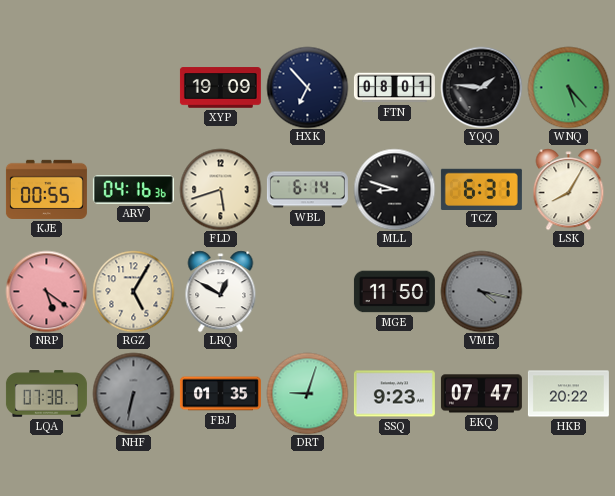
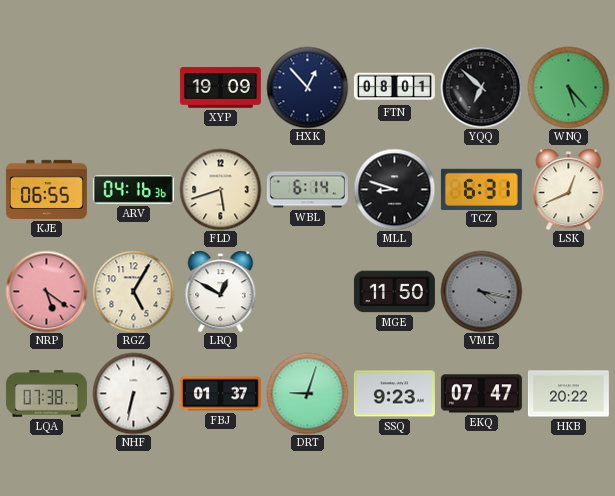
HXK: 6:53 -> 12:53
YQQ: 1:46 -> 6:52
KJE: 00:55 -> 06:55
LSK: 8:05 -> 12:41
NHF dial: grey -> white
FBJ: 01:35 -> 01:37
